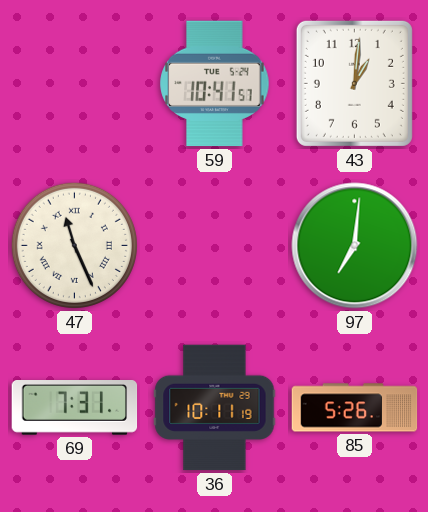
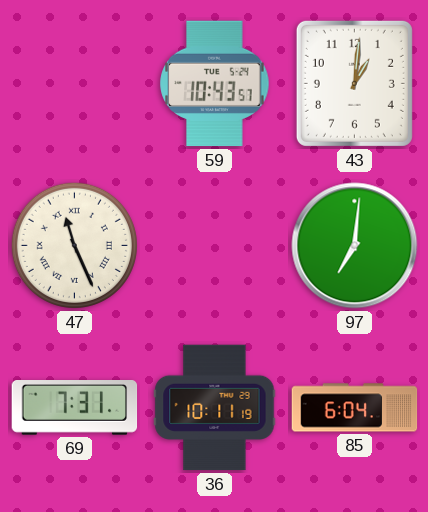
59: 10:41 -> 10:43
85: 5:26 -> 6:04
